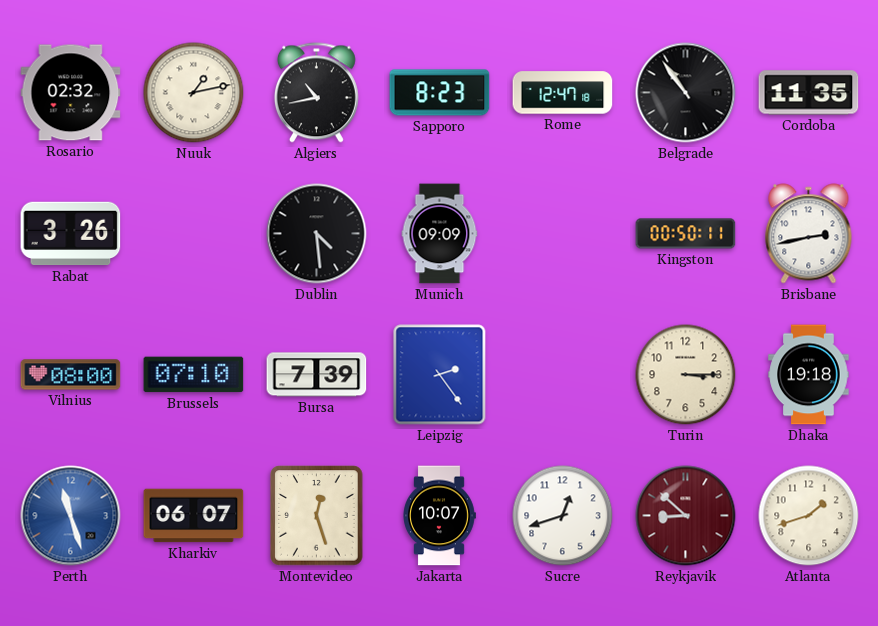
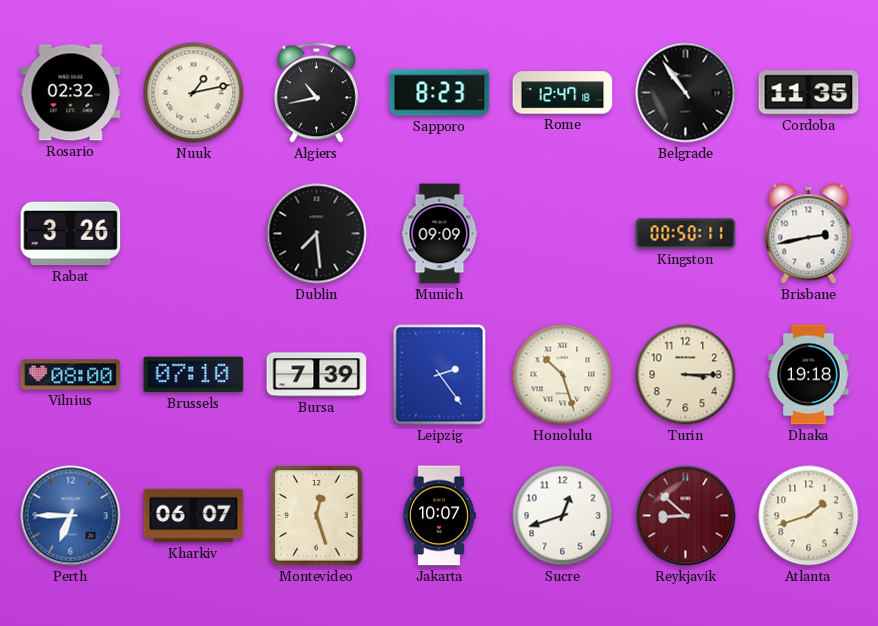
Dublin: 4:29 -> 7:29
Honolulu: none -> 10:27
Perth: 11:27 -> 6:45
